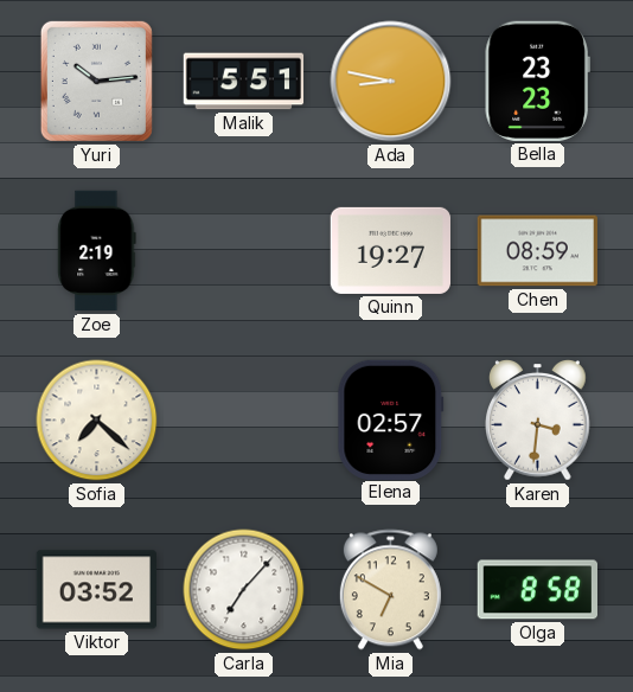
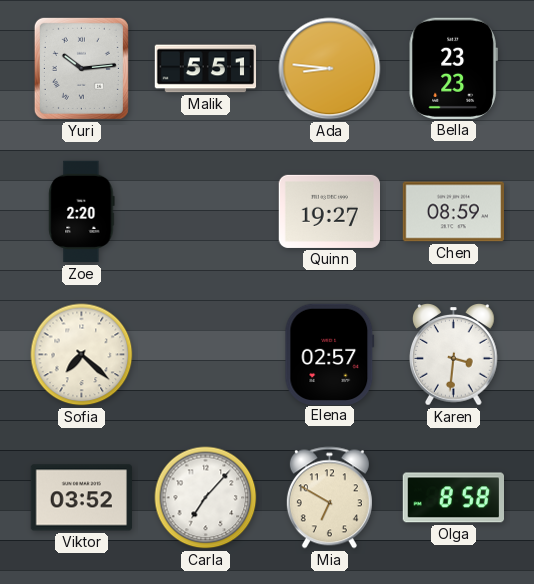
Ada: 8:47 -> 8:46
Zoe: 2:19 -> 2:20
